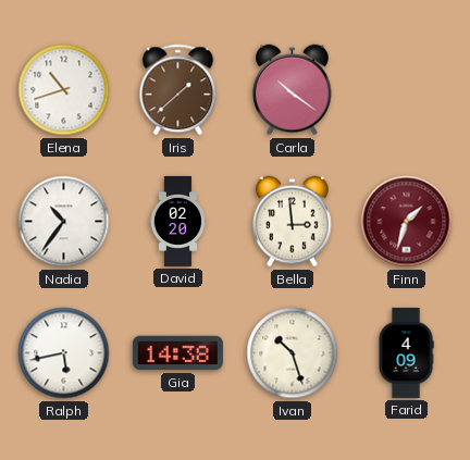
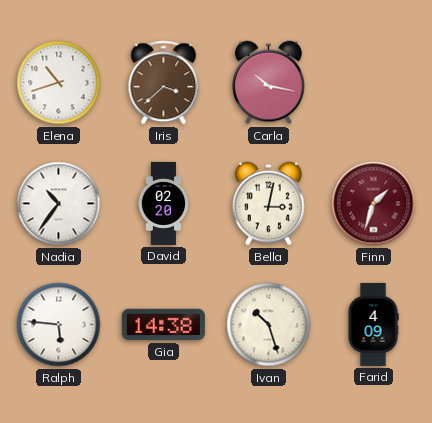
Iris: 1:38 -> 3:38
Carla: 10:21 -> 10:17
Bella: 2:59 -> 3:02
Ralph: 5:43 -> 5:46
